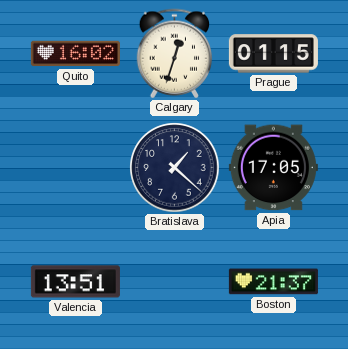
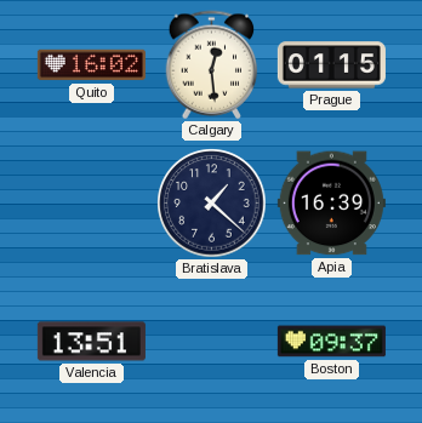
Calgary: 12:33 -> 12:29
Apia: 17:05 -> 16:39
Boston: 21:37 -> 09:37
